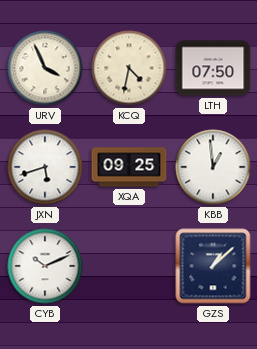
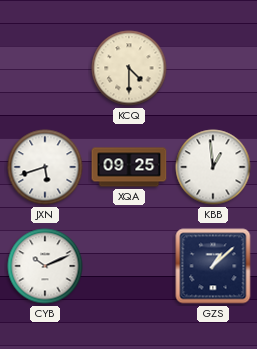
URV: 3:56 -> none
KCQ: 4:32 -> 4:30
LTH: 07:50 -> none
